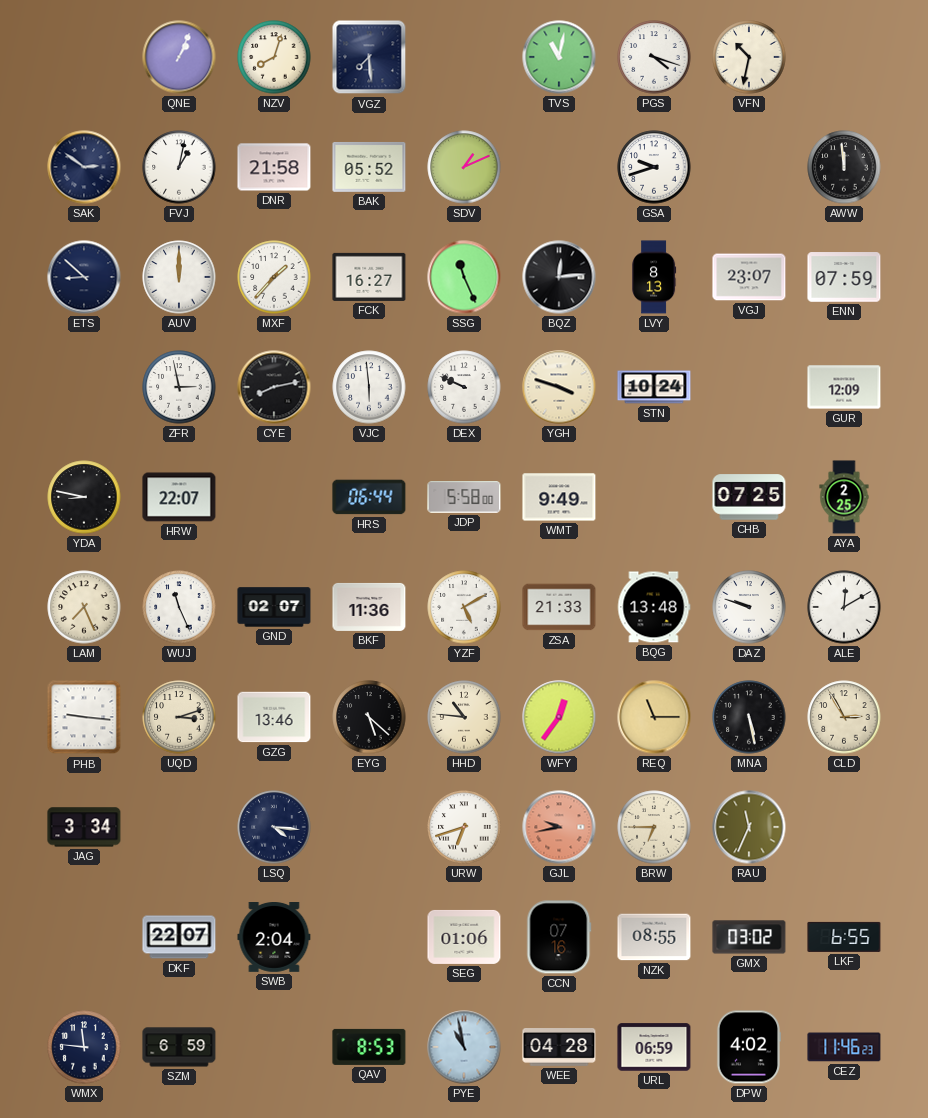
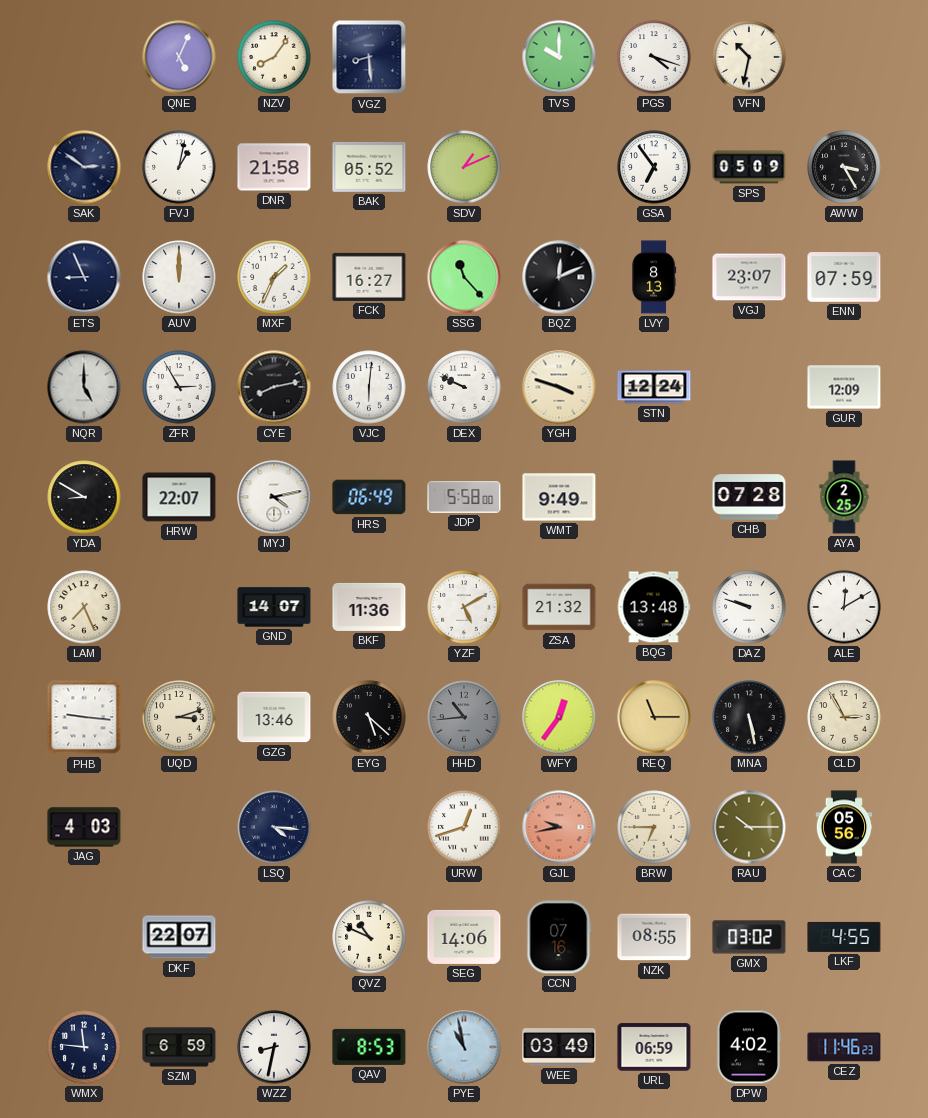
QNE: 1:04 -> 5:04
NZV: 8:03 -> 8:06
VGZ: 7:29 -> 8:29
TVS: 11:02 -> 10:00
GSA: 9:42 -> 6:54
SPS: none -> 05:09
AWW: 11:59 -> 3:25
ETS: 8:52 -> 8:56
MXF: 1:37 -> 1:34
SSG: 11:26 -> 11:23
BQZ: 12:14 -> 12:11
NQR: none -> 5:00
ZFR: 2:58 -> 2:55
VJC: 5:59 -> 6:01
STN: 10:24 -> 12:24
YDA: 8:47 -> 8:50
MYJ: none -> 4:13
HRS: 06:44 -> 06:49
CHB: 07:25 -> 07:28
WUJ: 11:26 -> none
GND: 02:07 -> 14:07
ZSA: 21:33 -> 21:32
HHD: 10:46 -> 10:44
HHD dial: cream -> grey
JAG: 3:34 -> 4:03
URW: 6:42 -> 12:42
RAU: 11:34 -> 10:15
CAC: none -> 05:56
SWB: 2:04 -> none
QVZ: none -> 10:49
SEG: 01:06 -> 14:06
LKF: 6:55 -> 4:55
WZZ: none -> 8:32
WEE: 04:28 -> 03:49
